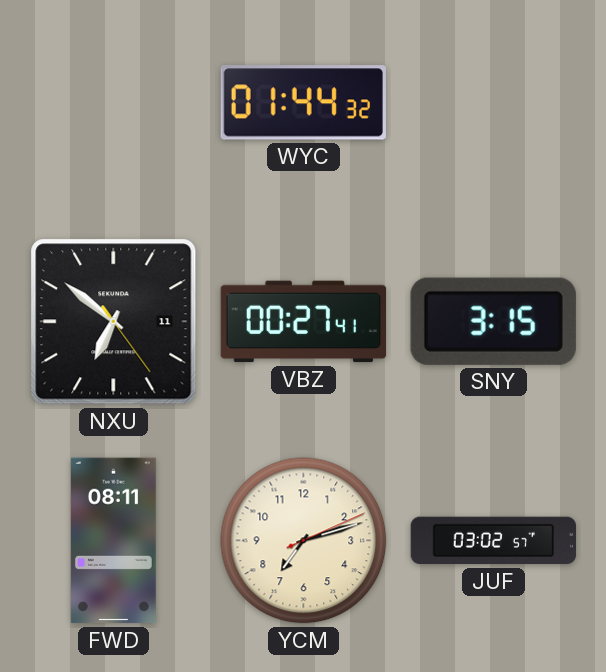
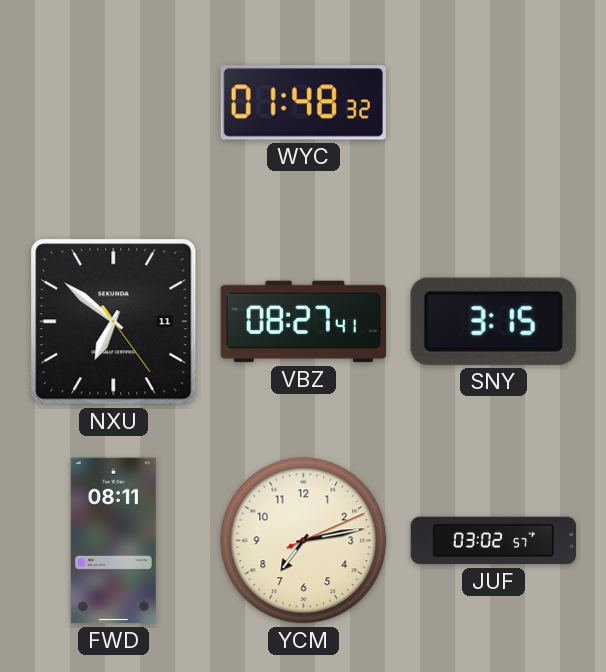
WYC: 01:44 -> 01:48
VBZ: 00:27 -> 08:27
YCM: 7:12 -> 7:13
